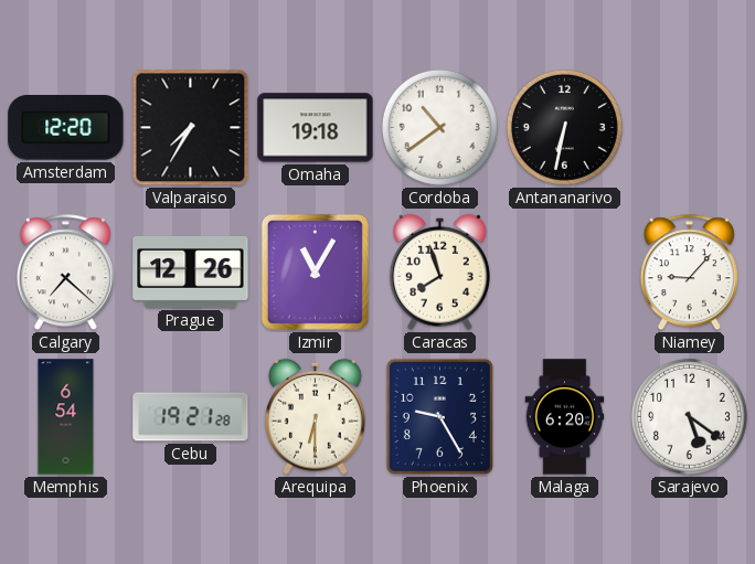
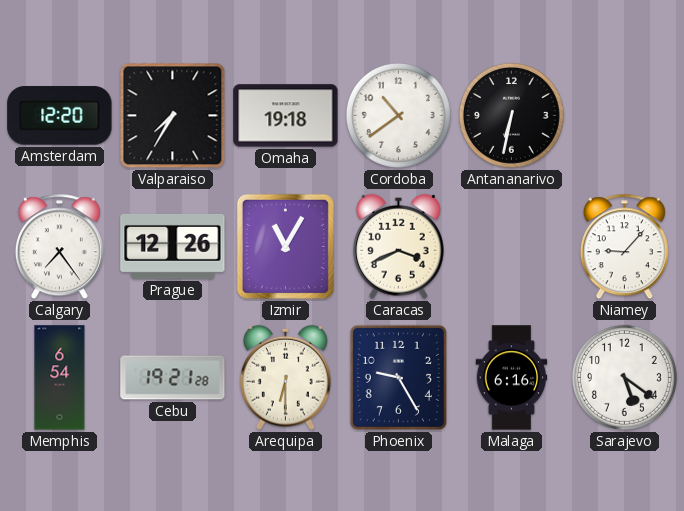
Calgary: 7:22 -> 7:24
Caracas: 7:57 -> 3:41
Malaga: 6:20 -> 6:16
